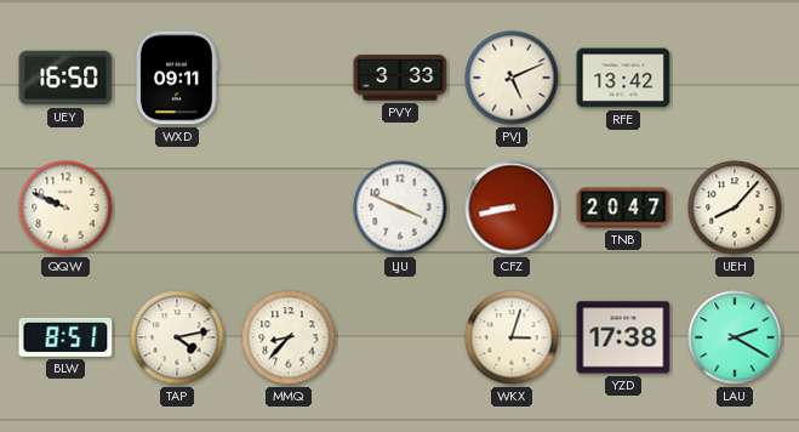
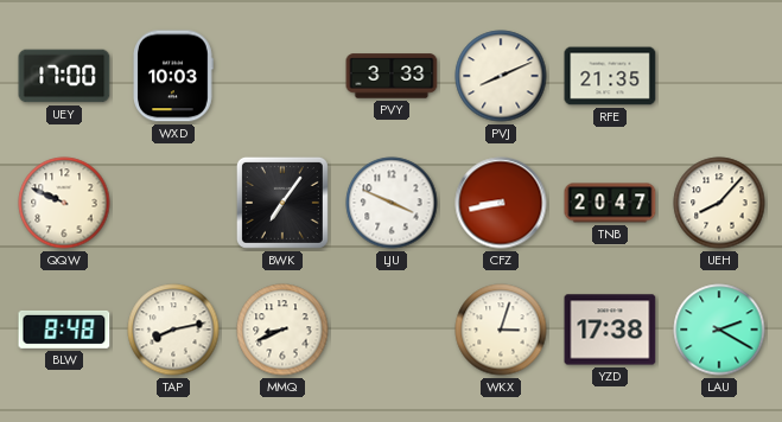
UEY: 16:50 -> 17:00
WXD: 09:11 -> 10:03
PVJ: 5:11 -> 8:11
RFE: 13:42 -> 21:35
BWK: none -> 7:06
BLW: 8:51 -> 8:48
TAP: 4:13 -> 8:13
MMQ: 8:37 -> 8:41
